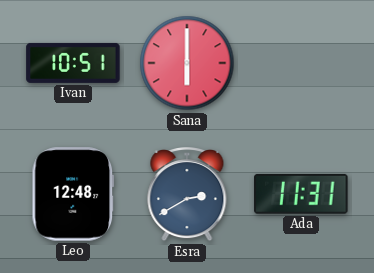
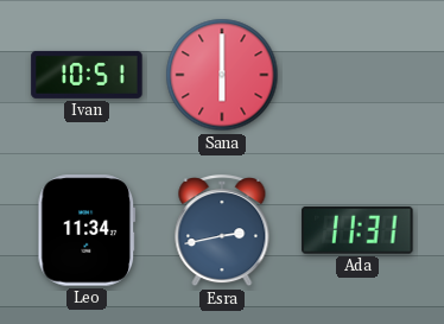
Leo: 12:48 -> 11:34
Esra: 2:40 -> 2:43
